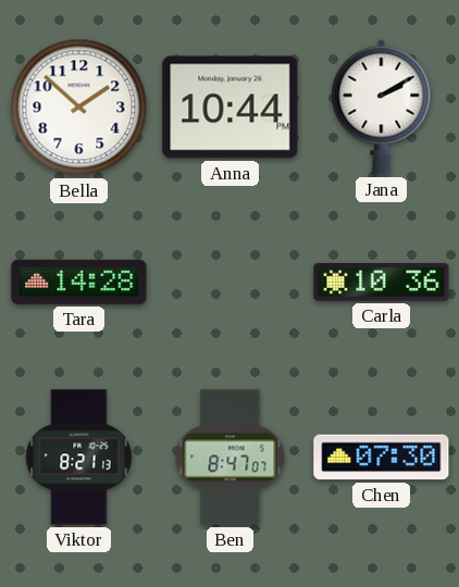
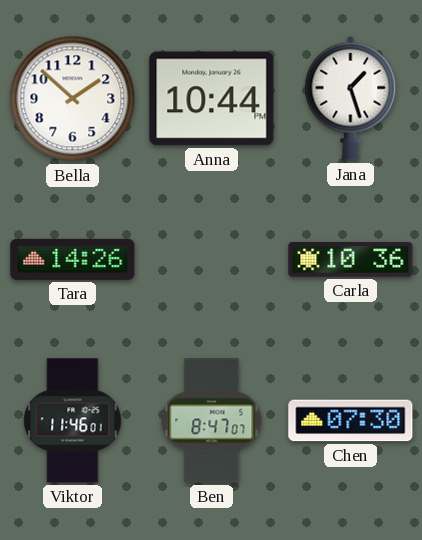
Jana: 2:10 -> 1:27
Tara: 14:28 -> 14:26
Viktor: 8:21 -> 11:46
